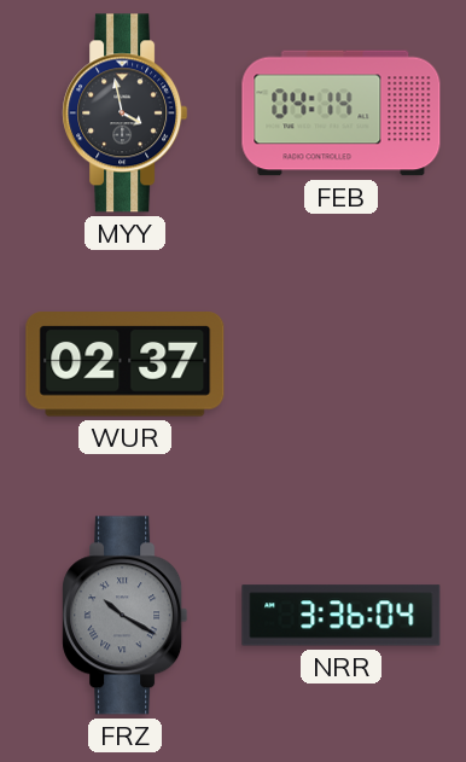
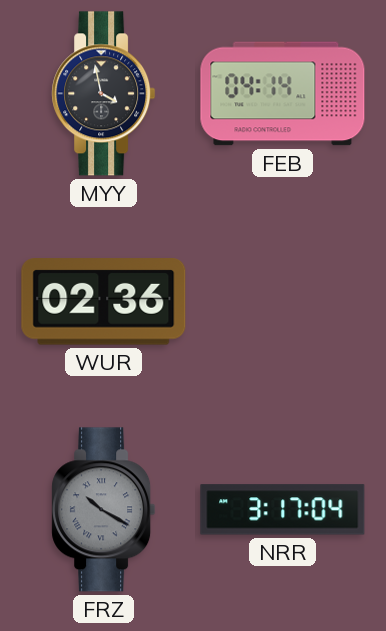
WUR: 02:37 -> 02:36
NRR: 3:36 -> 3:17
